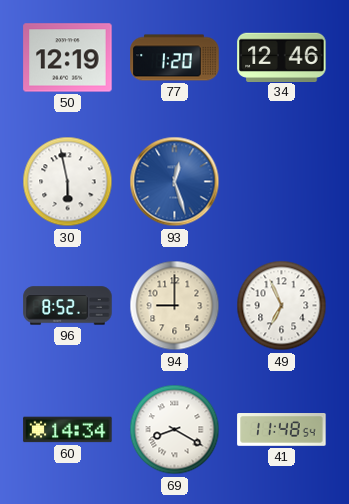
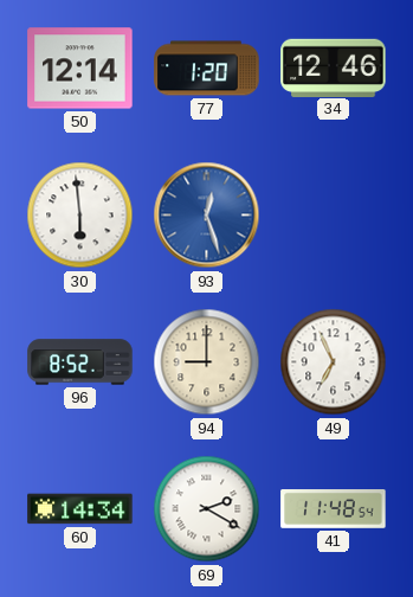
50: 12:19 -> 12:14
30: 5:58 -> 5:59
69: 8:20 -> 2:20
